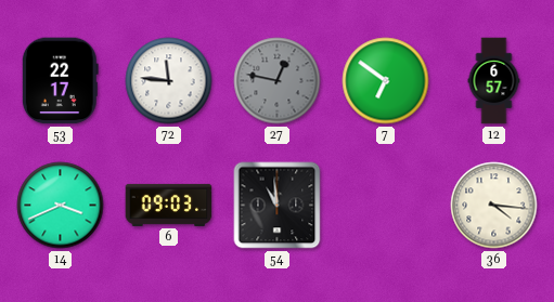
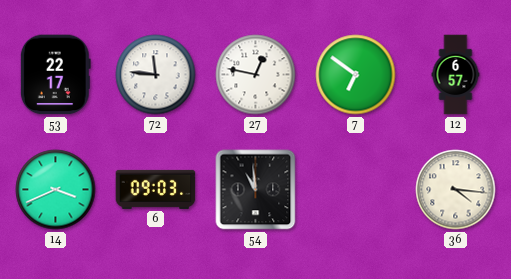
27 dial: grey -> white
